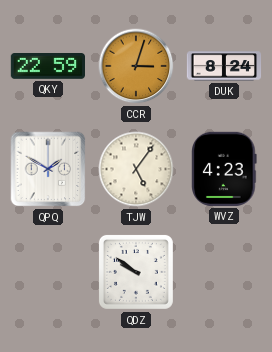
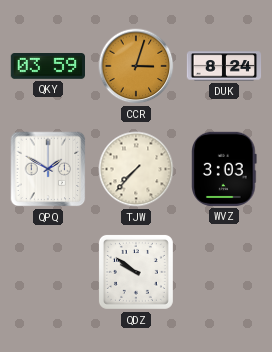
QKY: 22:59 -> 03:59
TJW: 5:06 -> 7:37
WVZ: 4:23 -> 3:03
